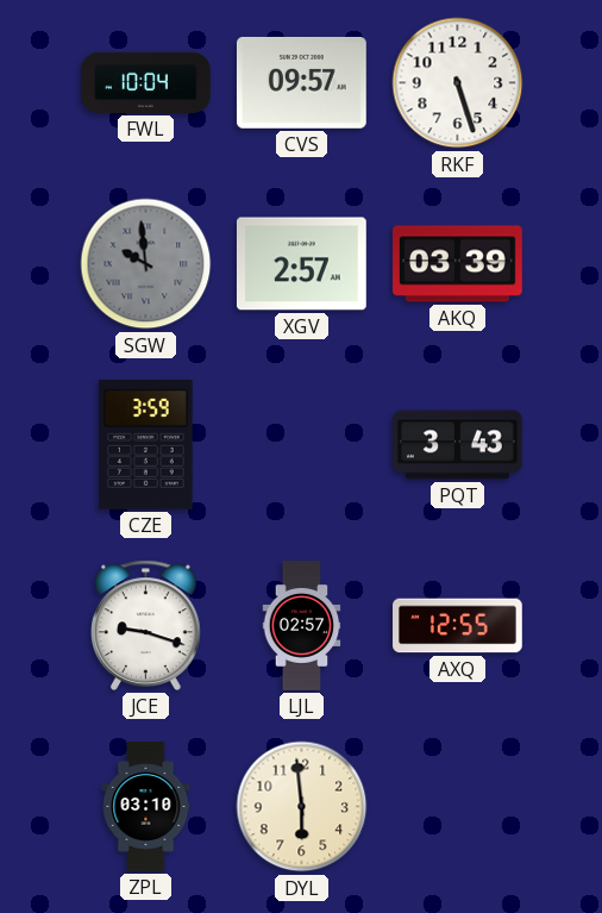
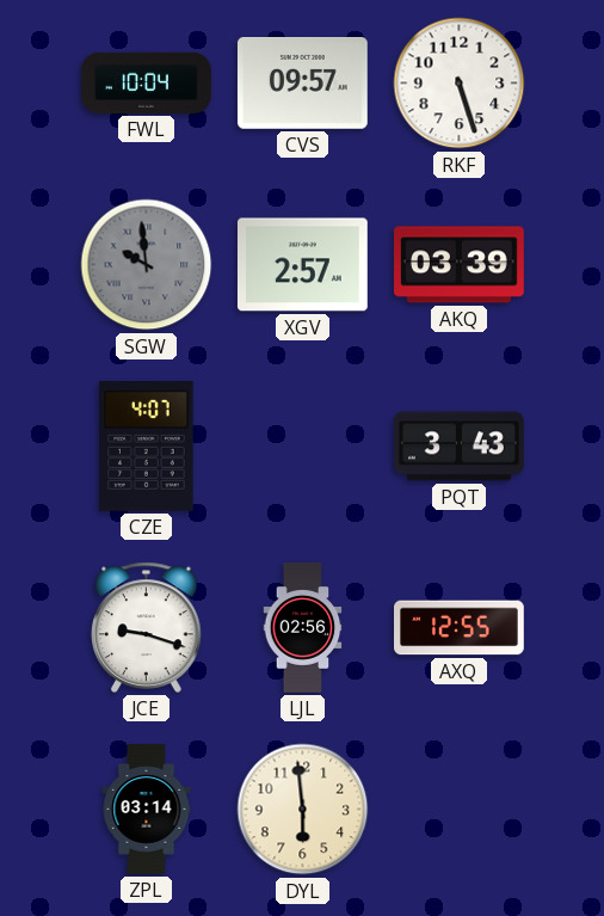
CZE: 3:59 -> 4:07
LJL: 02:57 -> 02:56
ZPL: 03:10 -> 03:14
